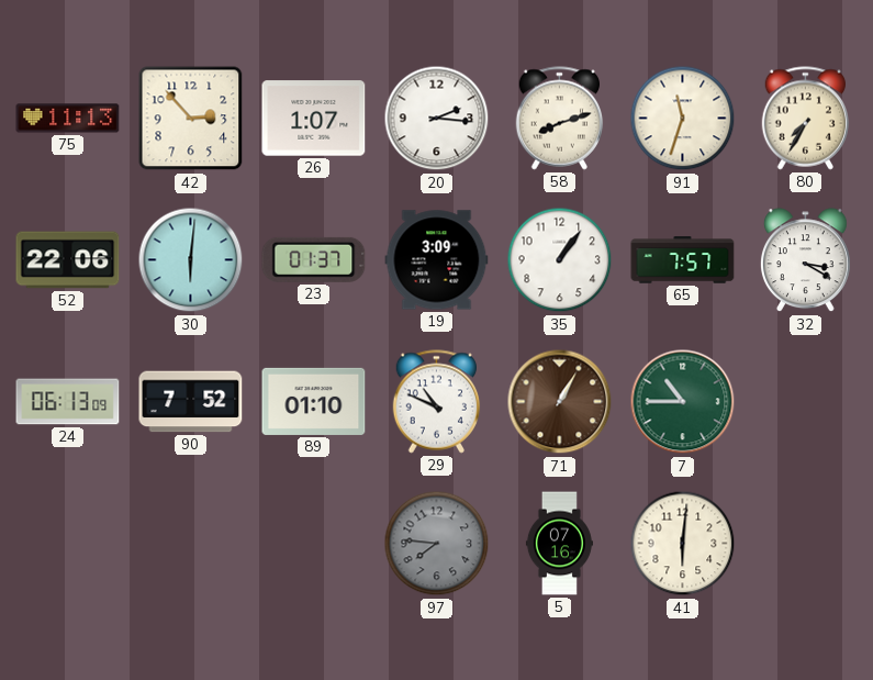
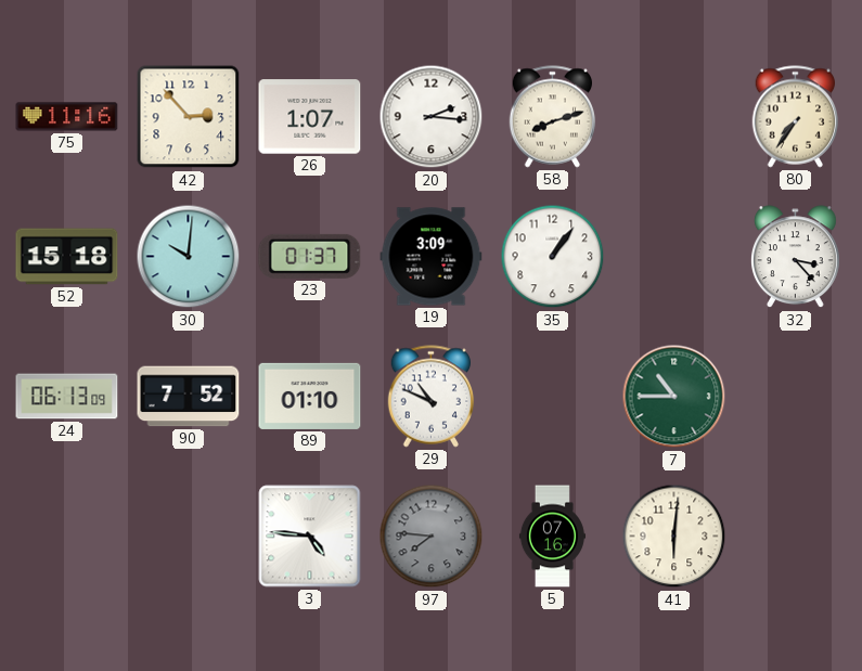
75: 11:13 -> 11:16
91: 11:33 -> none
80: 7:35 -> 7:36
52: 22:06 -> 15:18
30: 6:01 -> 10:01
65: 7:57 -> none
32: 3:20 -> 3:23
71: 1:05 -> none
3: none -> 4:46
